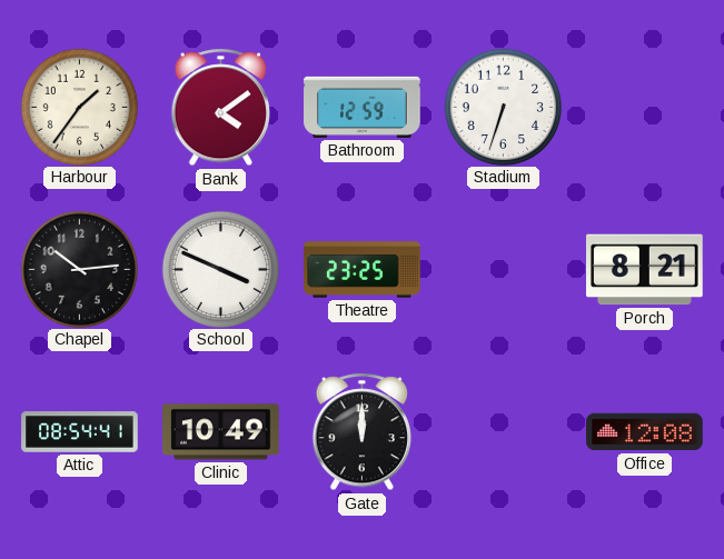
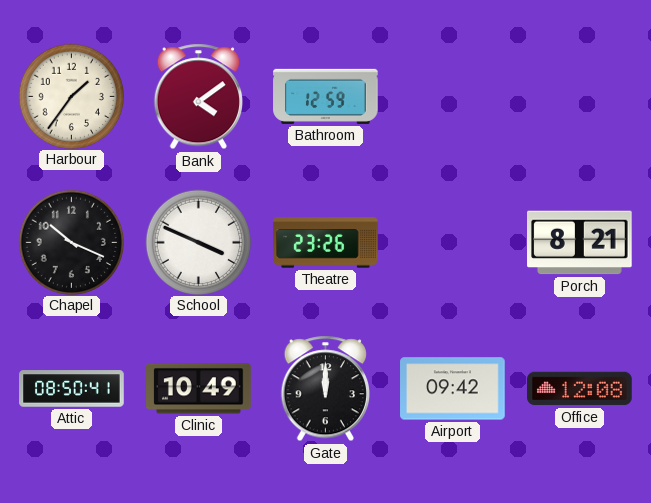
Stadium: 6:33 -> none
Chapel: 10:14 -> 10:19
Theatre: 23:25 -> 23:26
Attic: 08:54 -> 08:50
Airport: none -> 09:42
